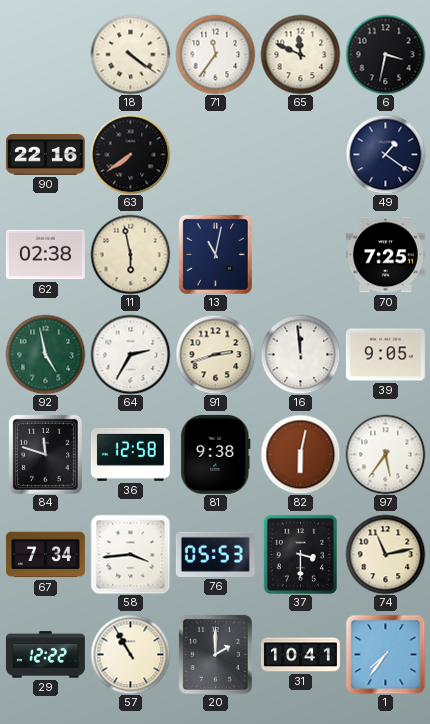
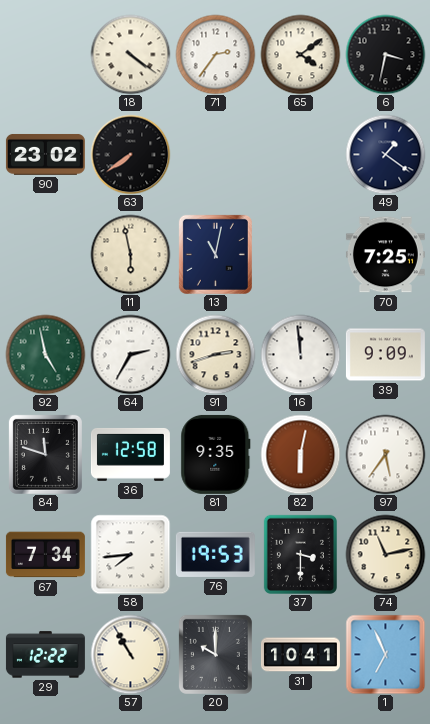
71: 11:36 -> 2:36
65: 11:49 -> 4:09
90: 22:16 -> 23:02
62: 02:38 -> none
39: 9:05 -> 9:09
81: 9:38 -> 9:35
58: 3:44 -> 7:44
76: 05:53 -> 19:53
20: 2:00 -> 10:00
1: 7:36 -> 6:56
